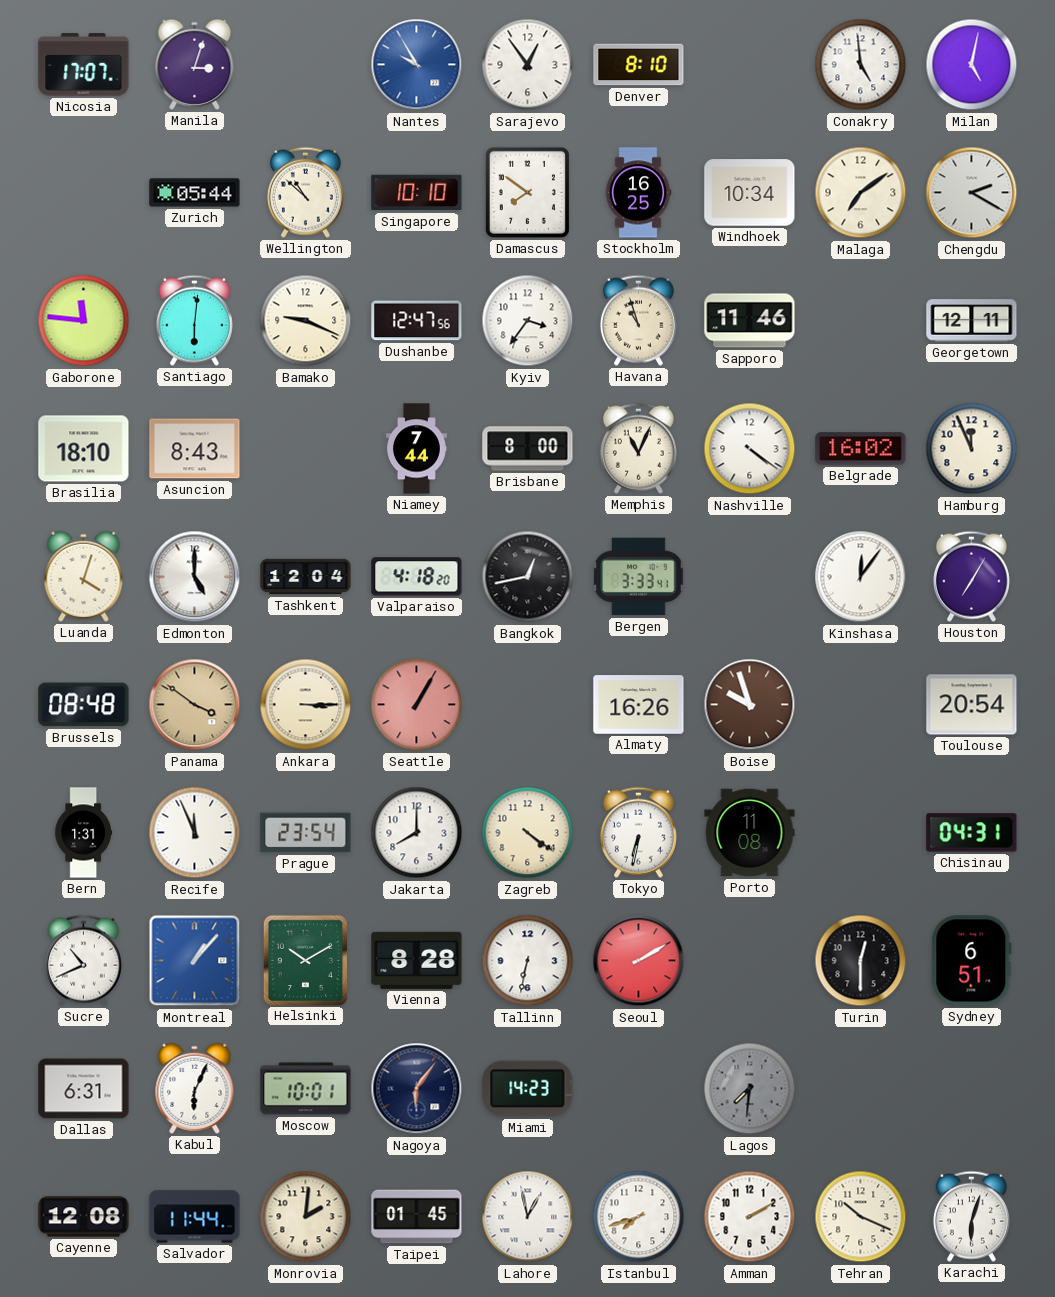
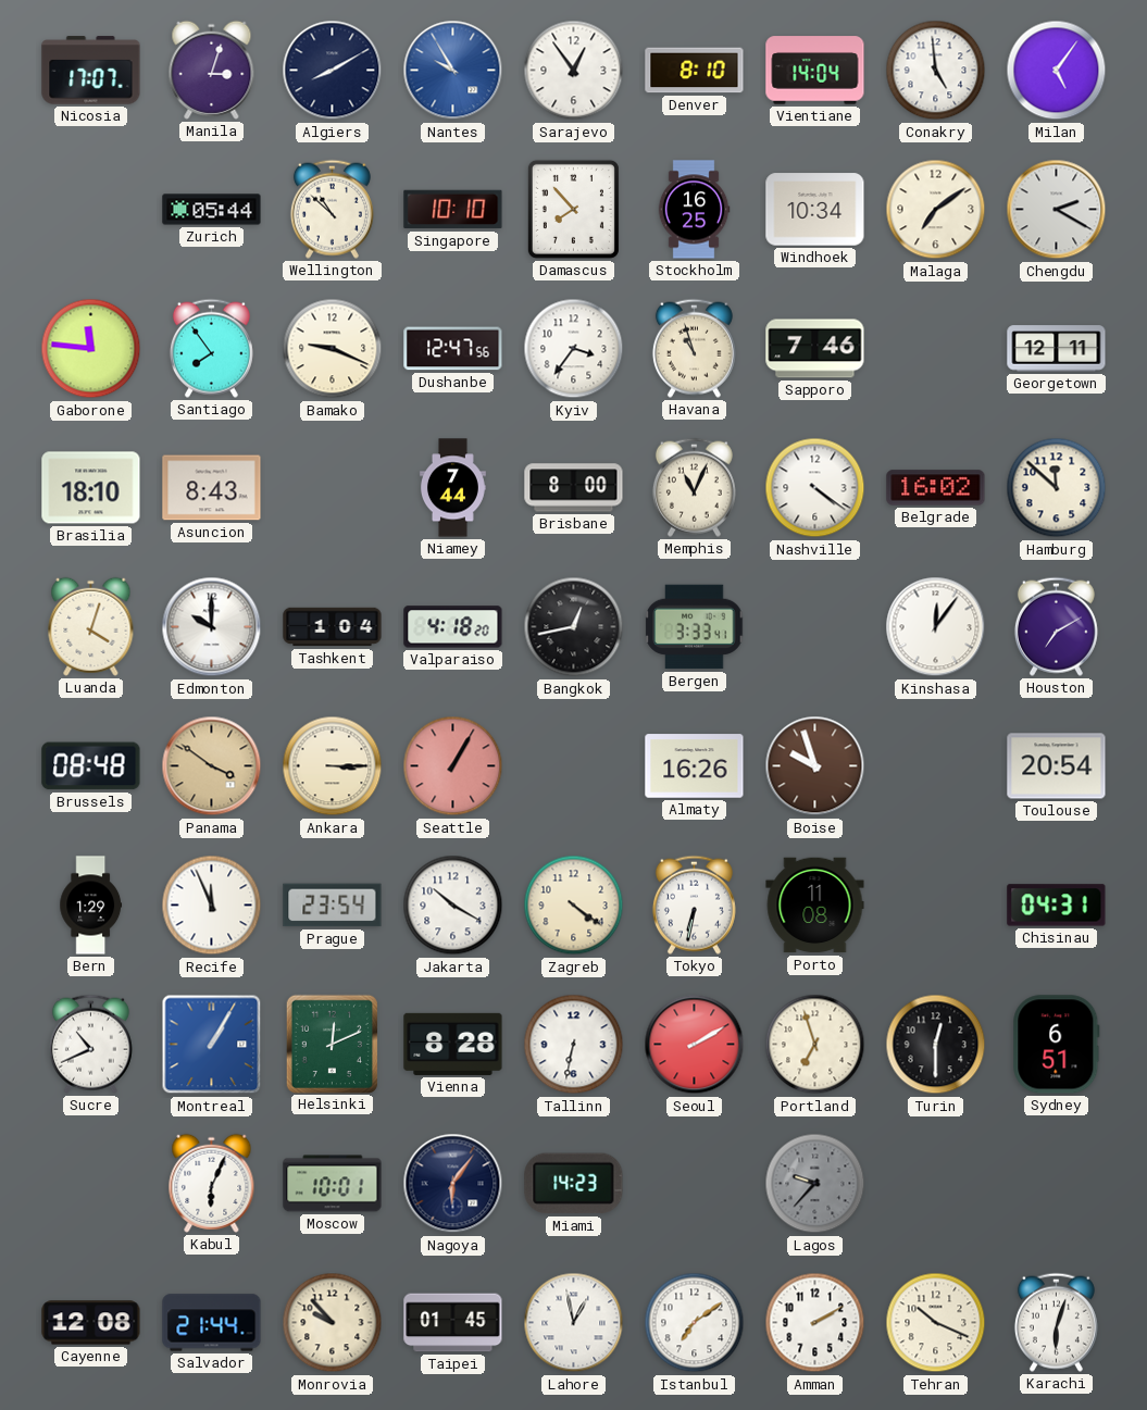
Algiers: none -> 8:10
Vientiane: none -> 14:04
Milan: 5:02 -> 5:06
Damascus: 7:51 -> 7:53
Santiago: 6:01 -> 7:54
Sapporo: 11:46 -> 7:46
Hamburg: 11:56 -> 11:52
Edmonton: 5:00 -> 10:00
Tashkent: 12:04 -> 1:04
Houston: 7:05 -> 7:10
Bern: 1:31 -> 1:29
Jakarta: 8:00 -> 10:20
Montreal: 1:07 -> 1:05
Helsinki: 10:10 -> 12:11
Portland: none -> 6:57
Dallas: 6:31 -> none
Lagos: 7:31 -> 9:37
Salvador: 11:44 -> 21:44
Monrovia: 2:01 -> 9:53
Istanbul: 7:42 -> 7:09
